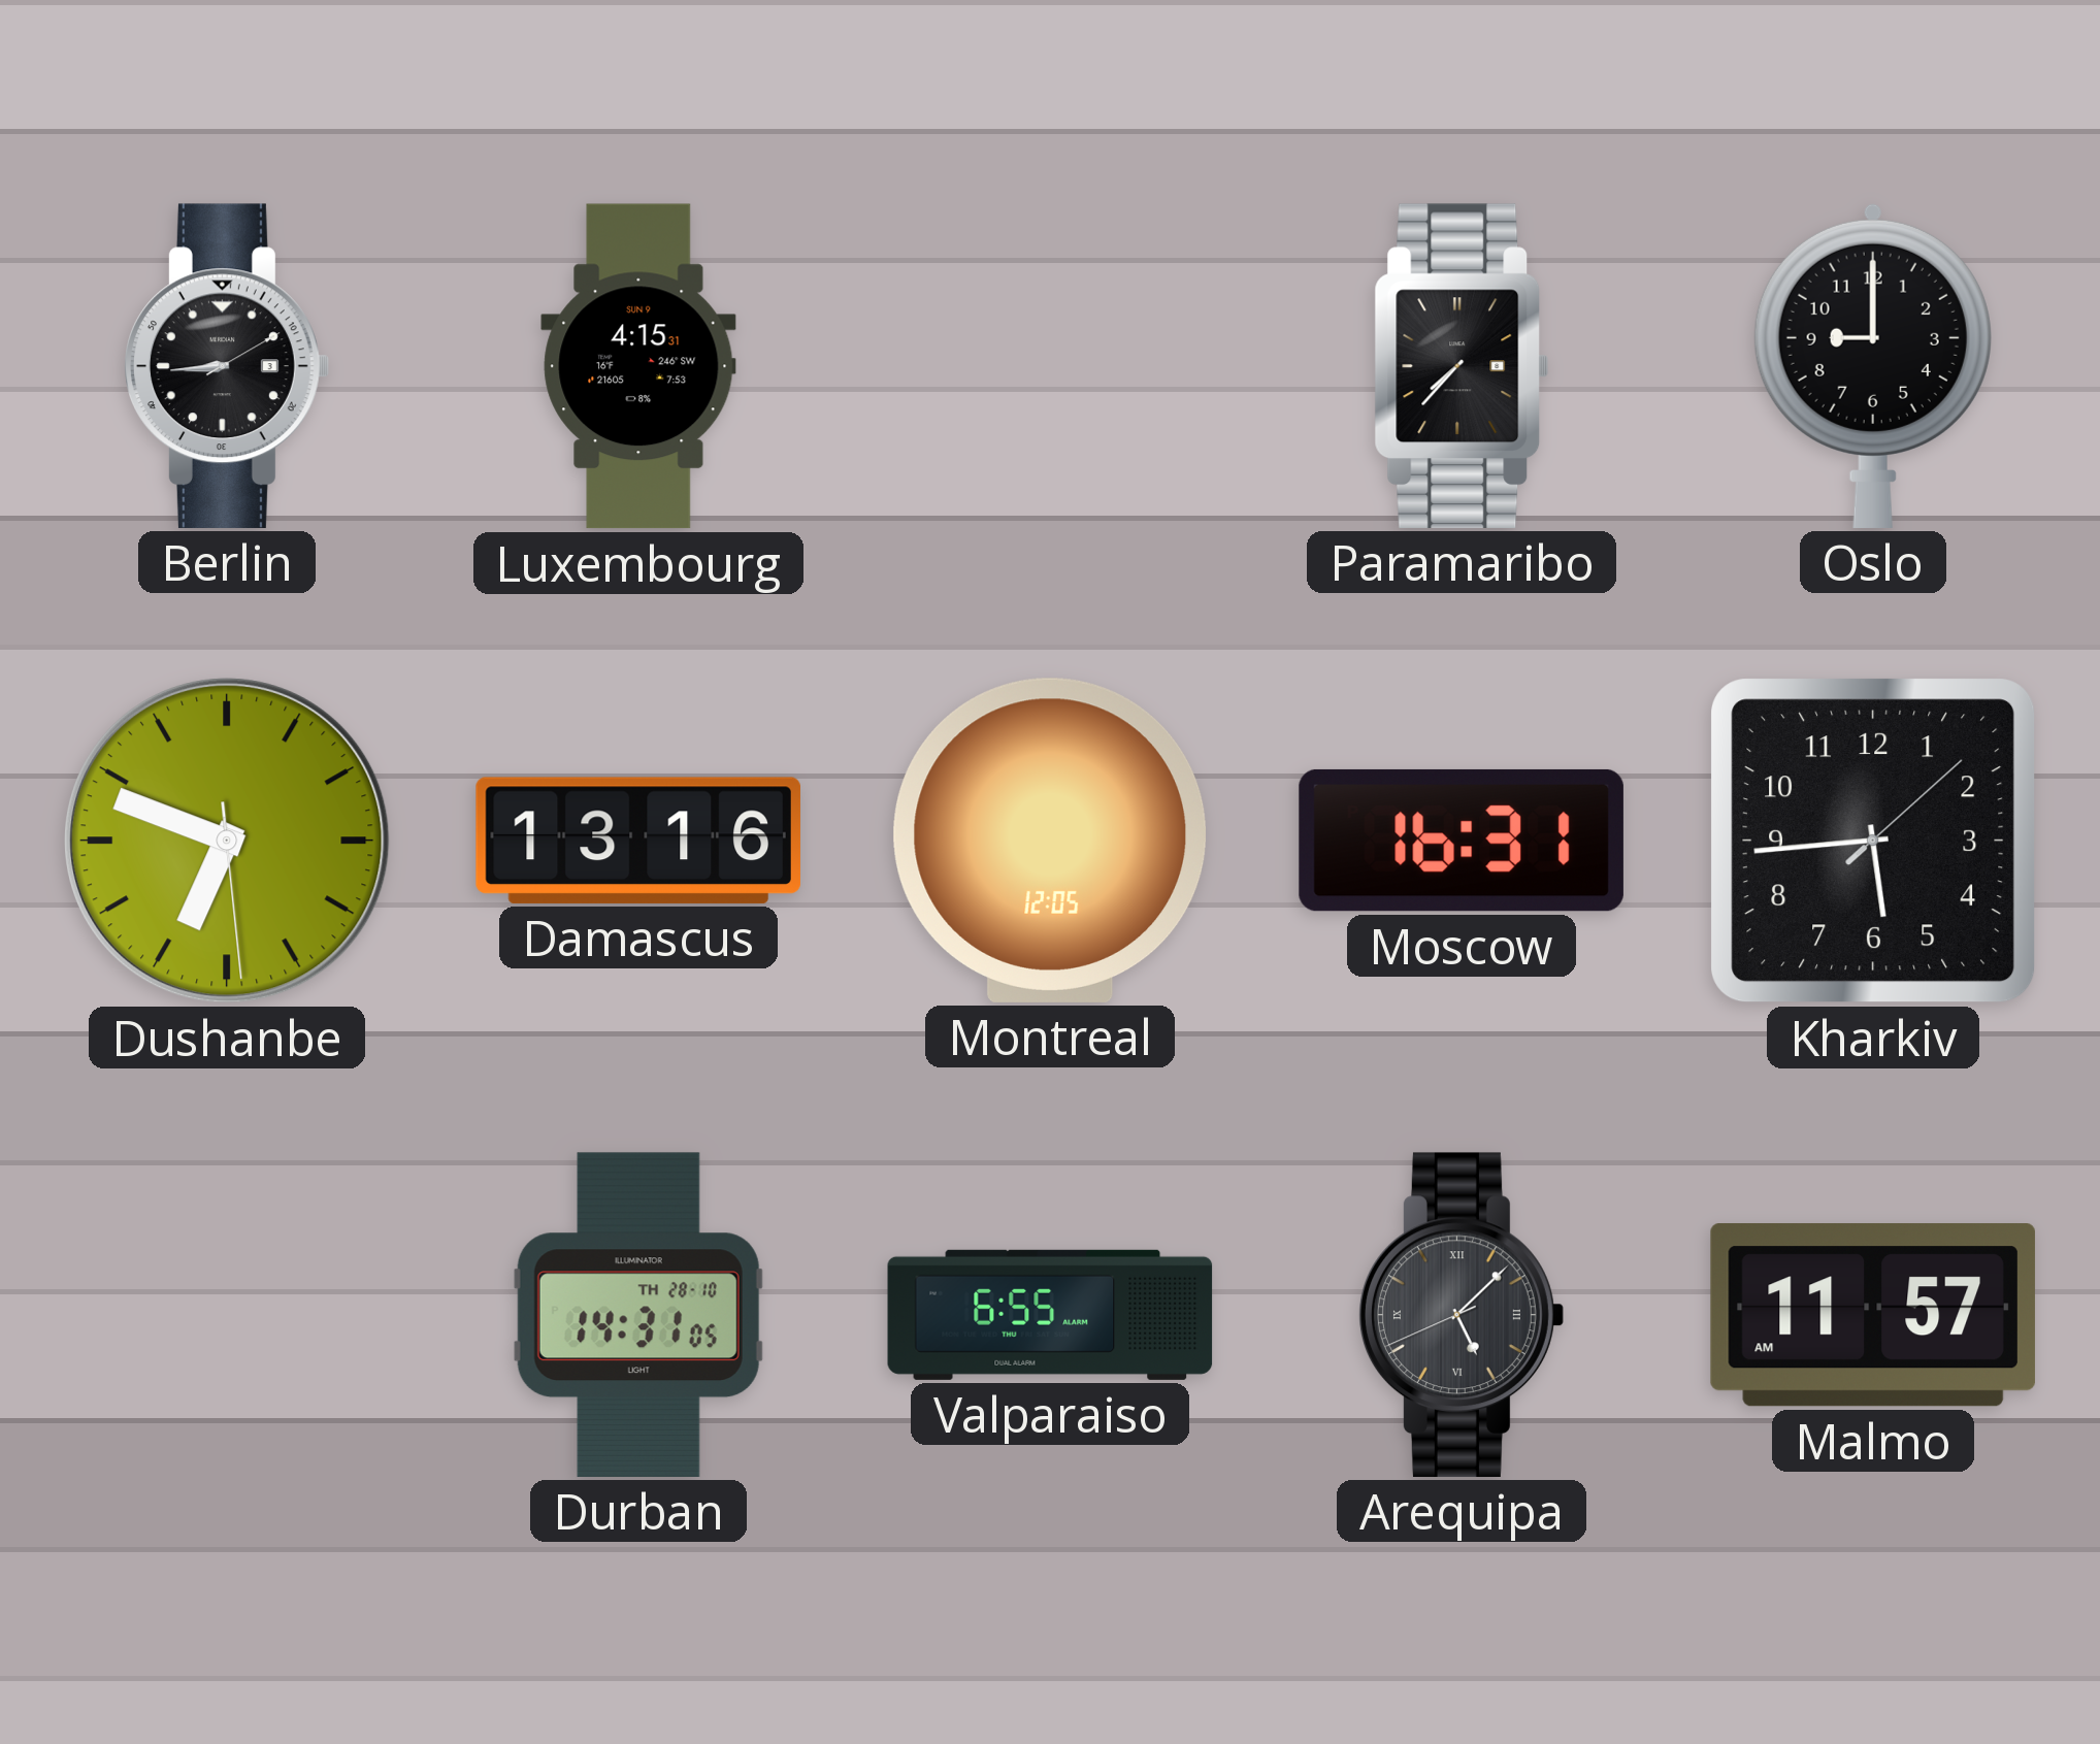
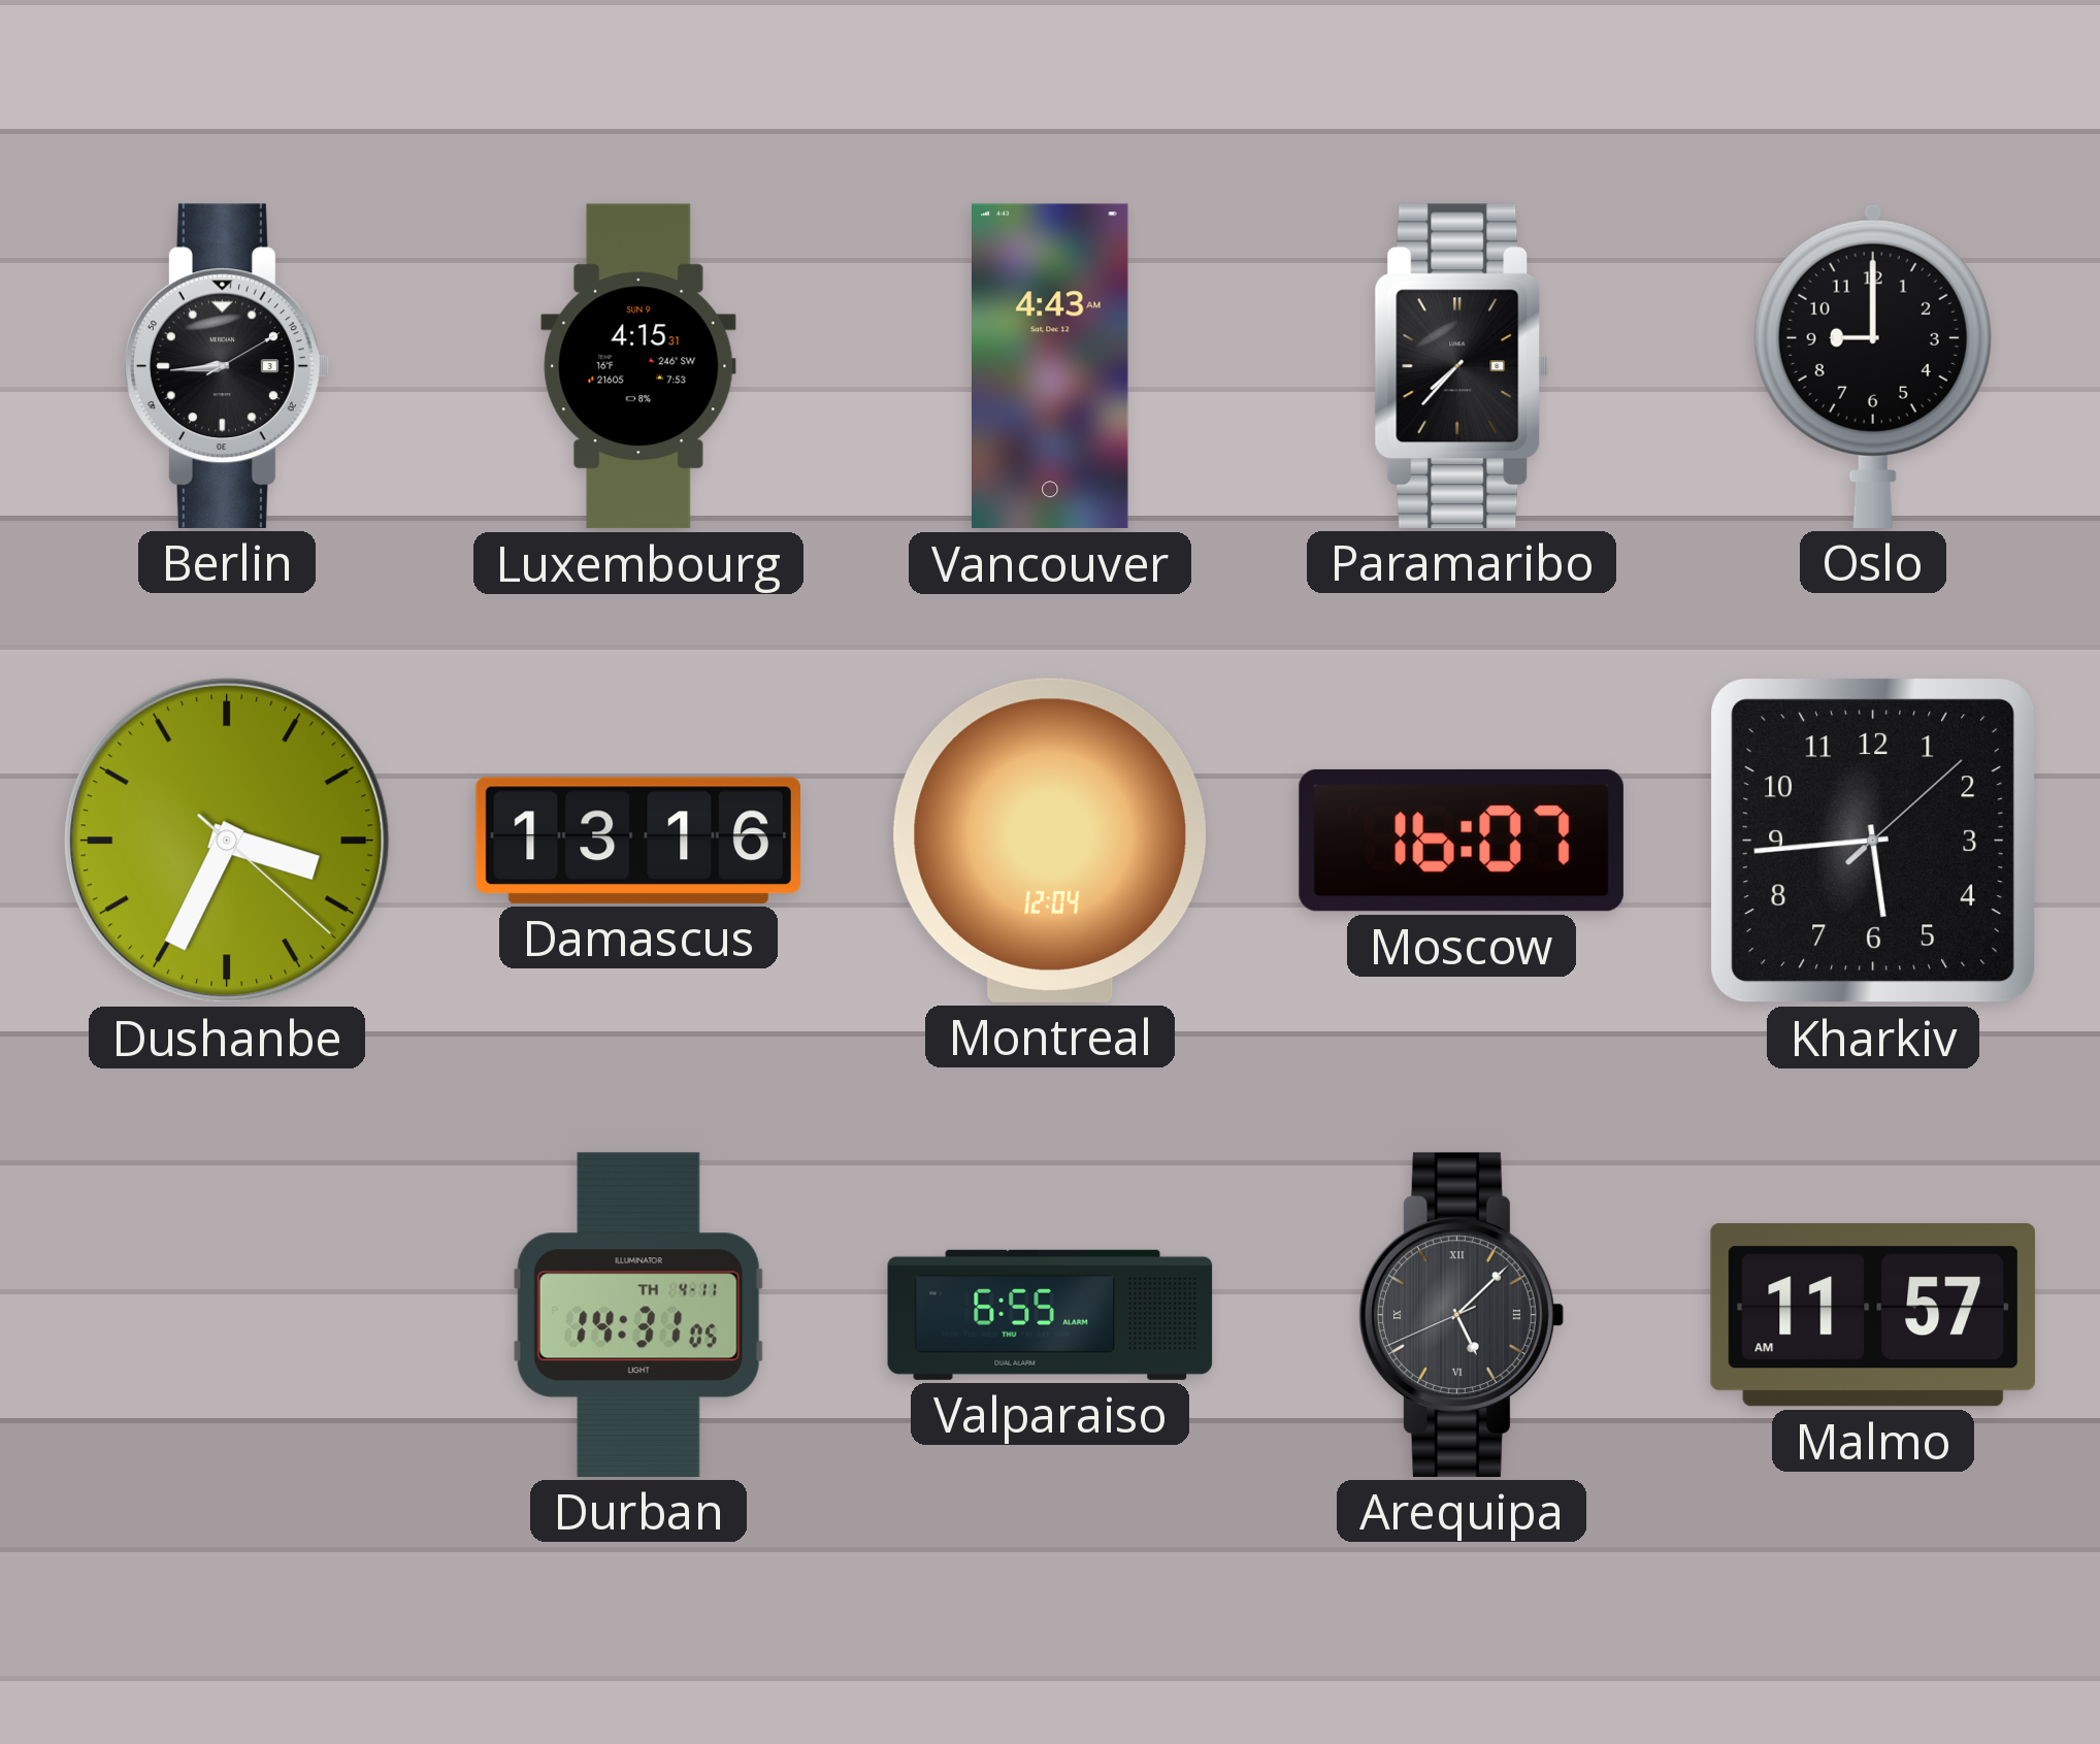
Vancouver: none -> 4:43
Dushanbe: 6:48 -> 3:34
Montreal: 12:05 -> 12:04
Moscow: 16:31 -> 16:07
Durban date: TH 28-10 -> TH 4-11
